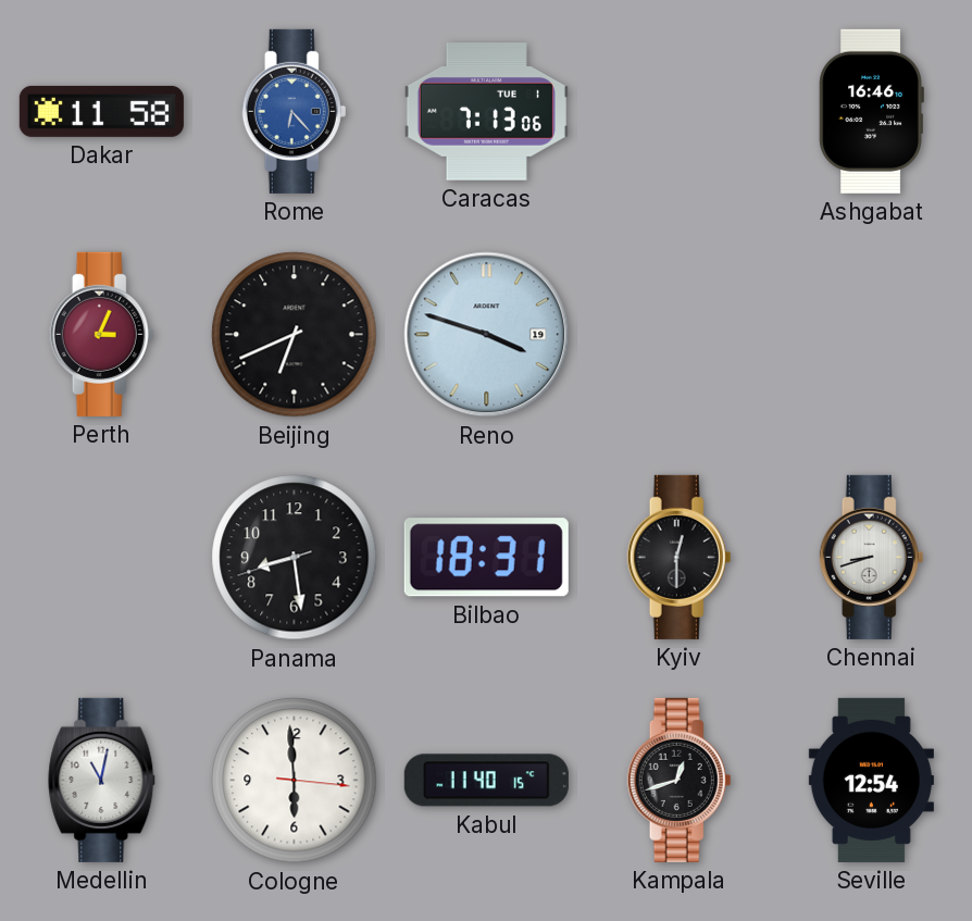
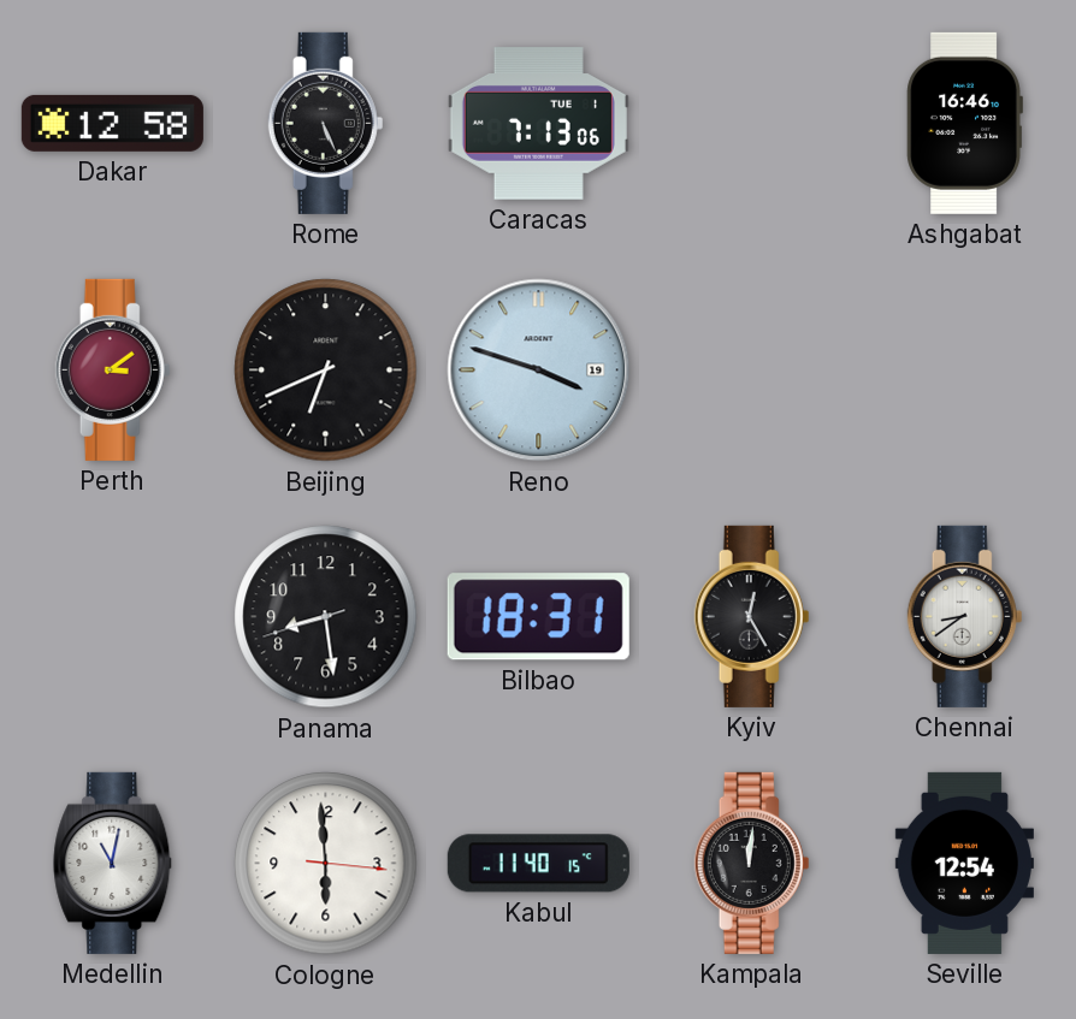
Dakar: 11:58 -> 12:58
Rome: 6:23 -> 5:26
Rome dial: blue -> black
Perth: 3:04 -> 3:09
Kyiv: 12:30 -> 12:25
Chennai: 8:42 -> 8:39
Kampala: 12:42 -> 12:01
